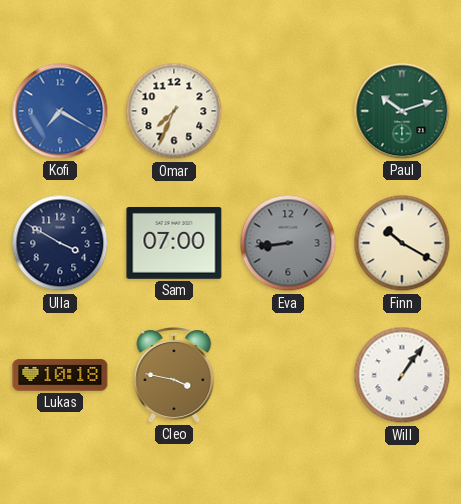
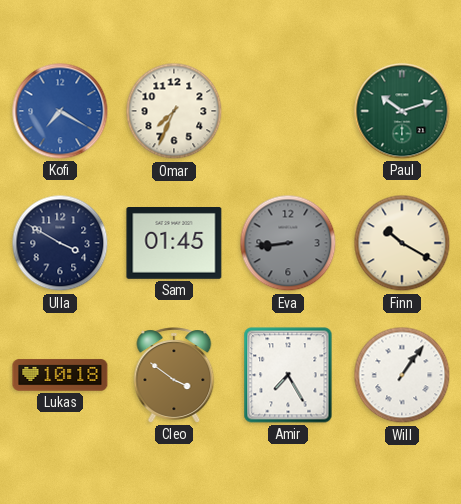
Sam: 07:00 -> 01:45
Cleo: 3:47 -> 3:51
Amir: none -> 7:25
